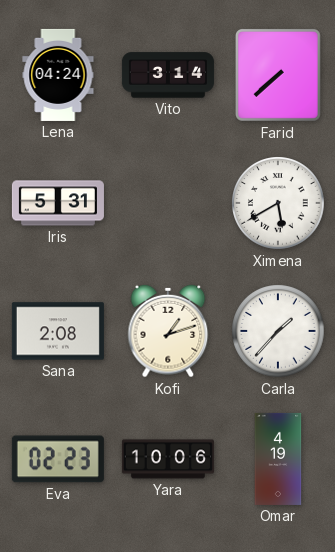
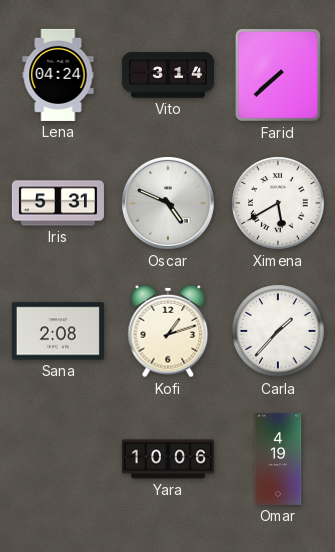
Oscar: none -> 4:49
Eva: 02:23 -> none
